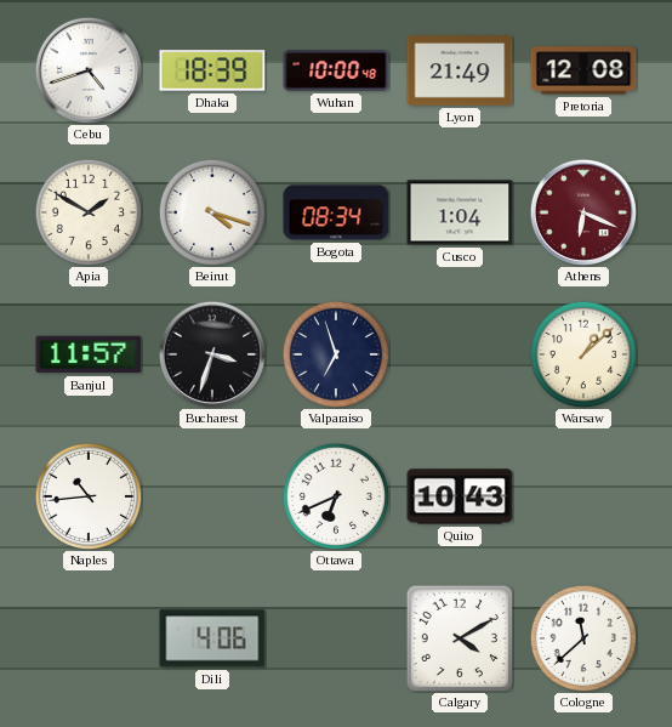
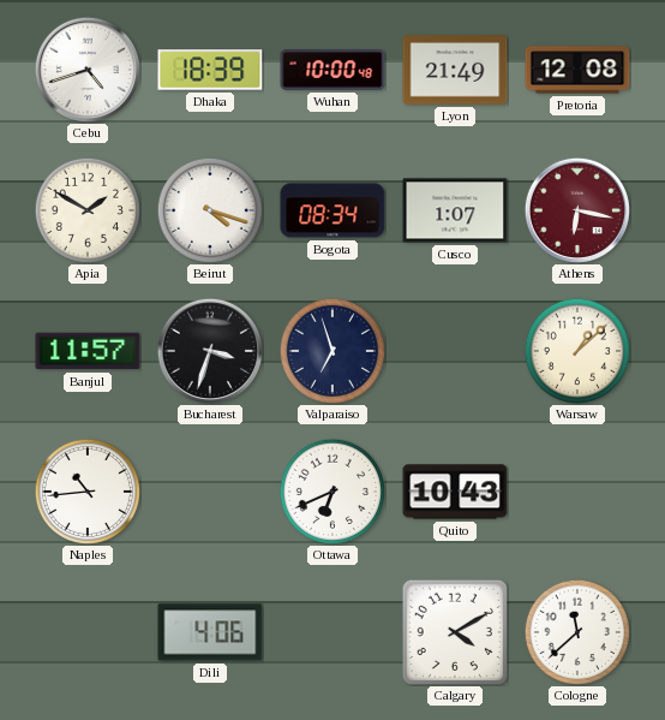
Cusco: 1:04 -> 1:07
Athens: 6:19 -> 6:17
